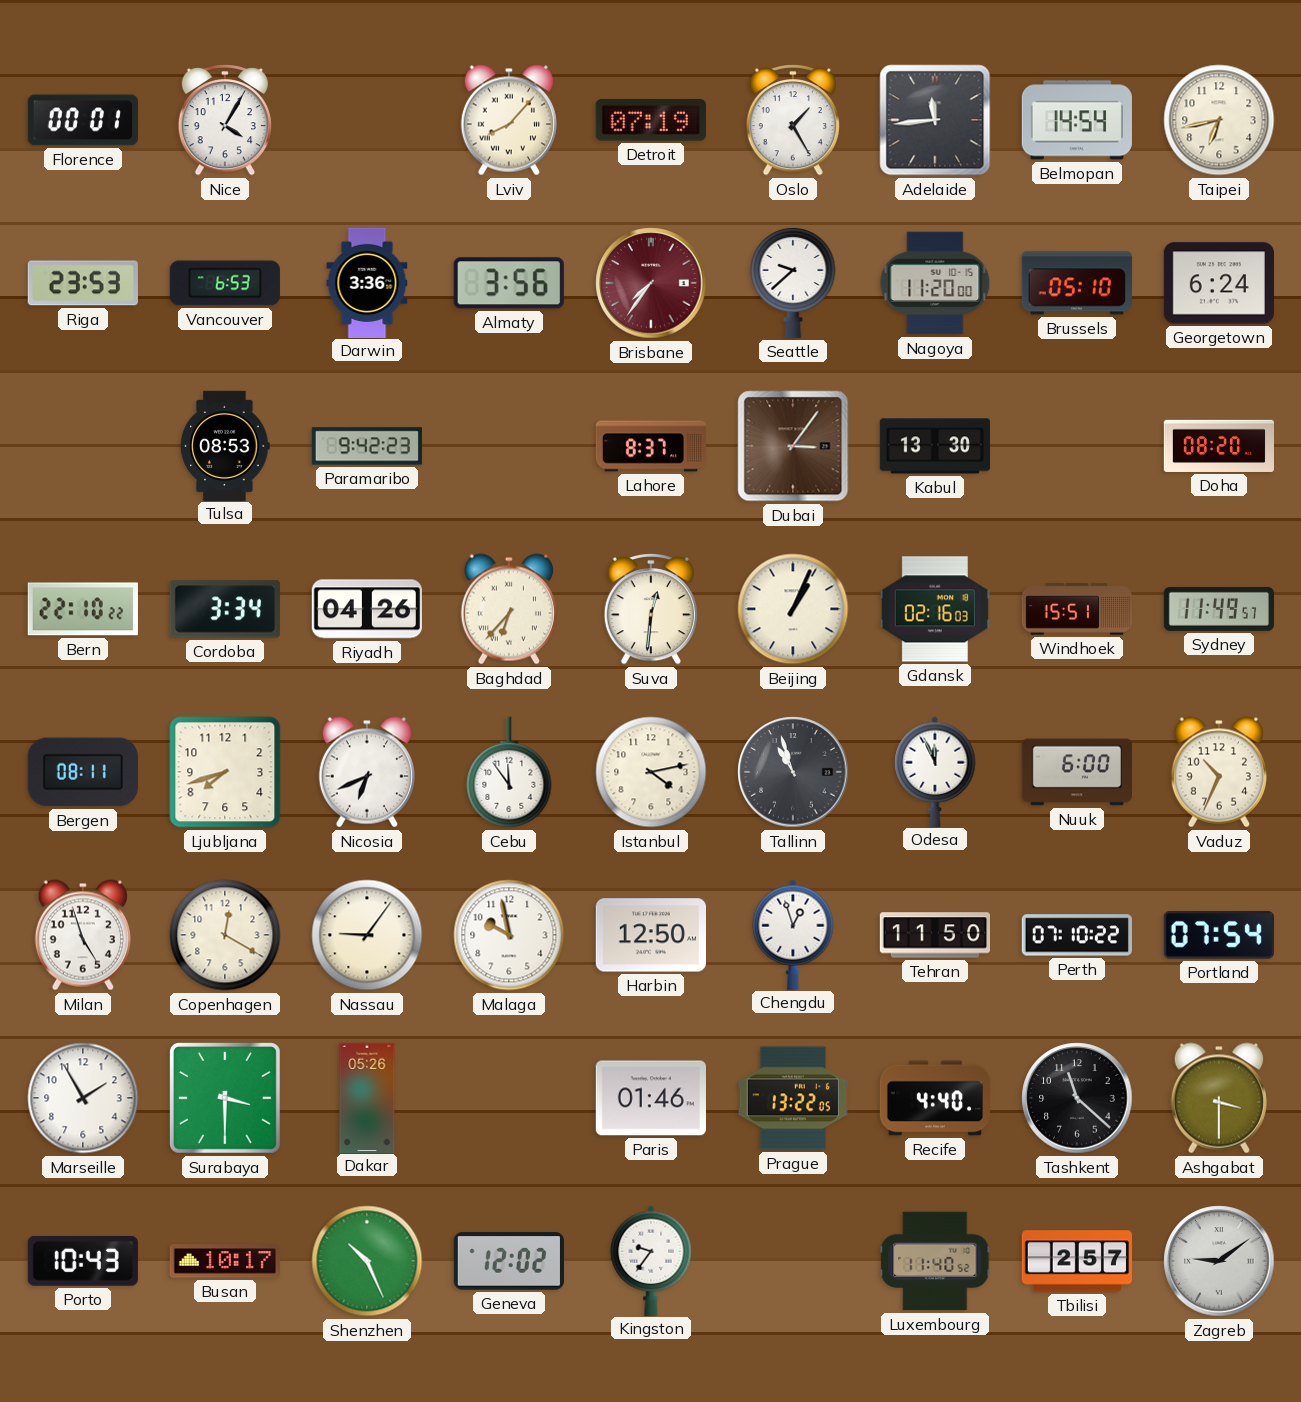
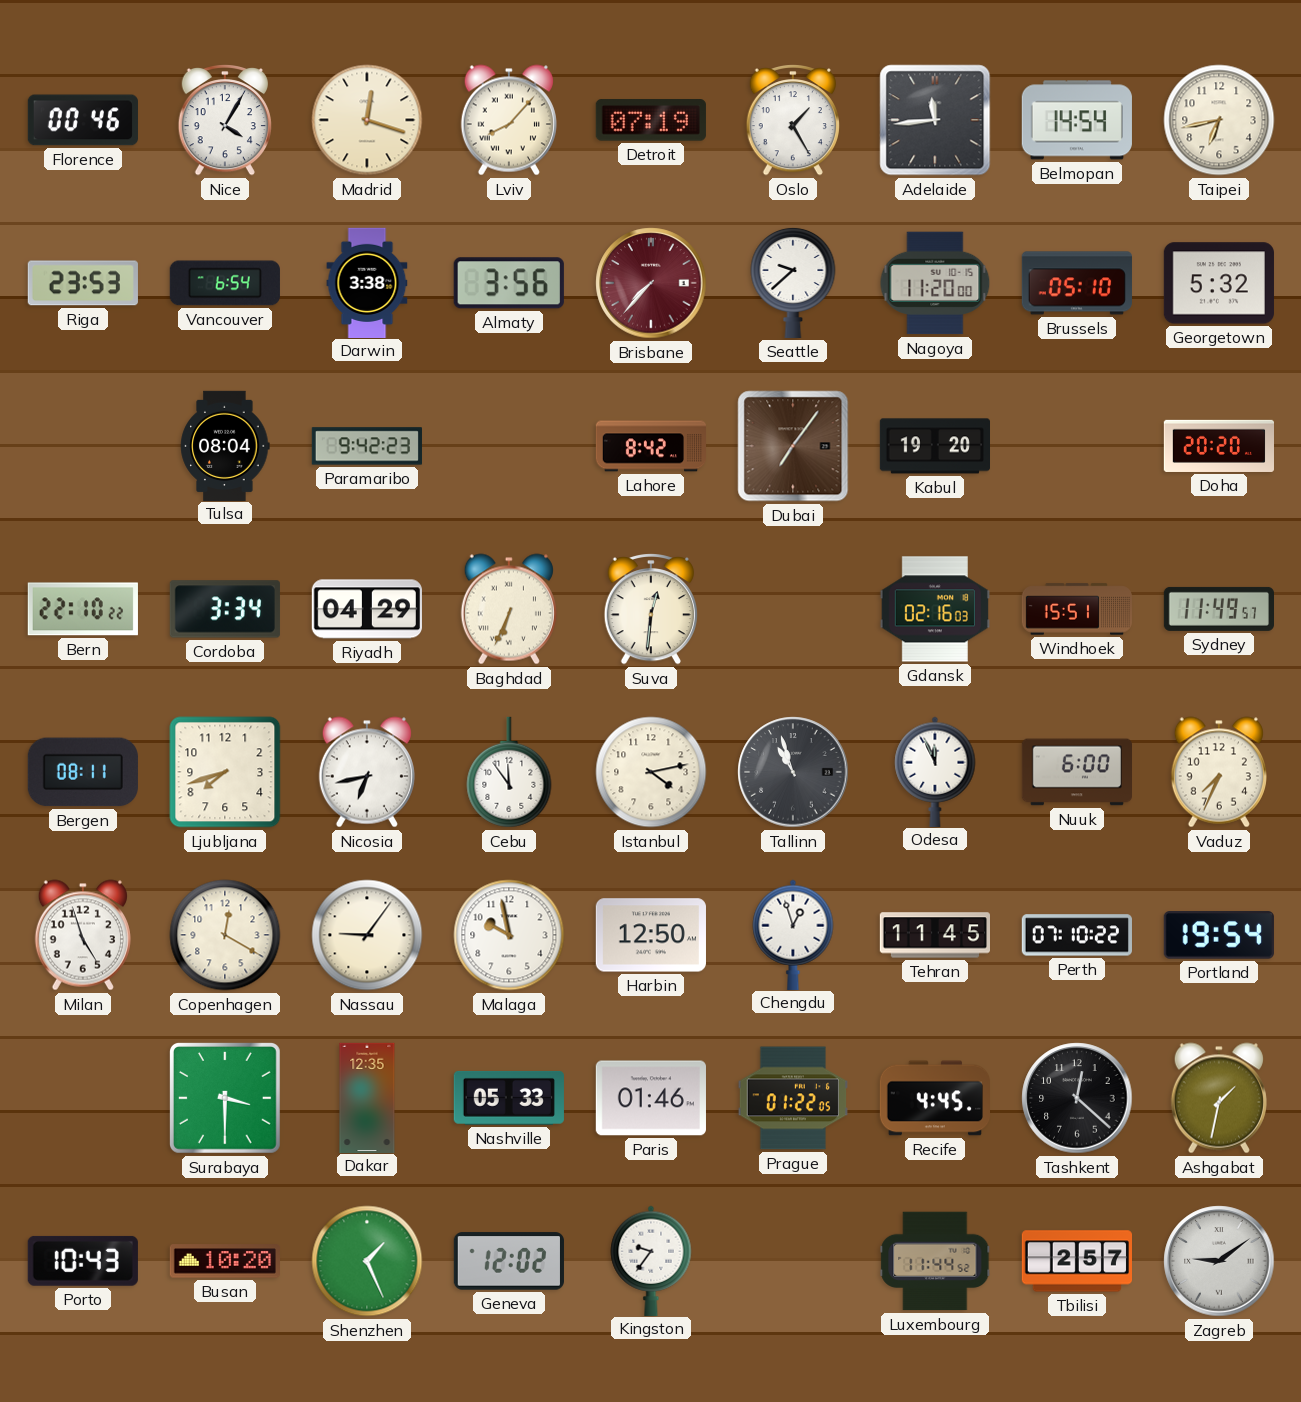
Florence: 00:01 -> 00:46
Madrid: none -> 12:18
Vancouver: 6:53 -> 6:54
Darwin: 3:36 -> 3:38
Brisbane: 7:36 -> 7:37
Georgetown: 6:24 -> 5:32
Tulsa: 08:53 -> 08:04
Lahore: 8:37 -> 8:42
Dubai: 3:06 -> 7:06
Kabul: 13:30 -> 19:20
Doha: 08:20 -> 20:20
Riyadh: 04:26 -> 04:29
Baghdad: 6:37 -> 6:34
Beijing: 1:04 -> none
Nicosia: 6:41 -> 6:43
Vaduz: 10:34 -> 7:34
Tehran: 11:50 -> 11:45
Portland: 07:54 -> 19:54
Marseille: 1:55 -> none
Dakar: 05:26 -> 12:35
Nashville: none -> 05:33
Prague: 13:22 -> 01:22
Recife: 4:40 -> 4:45
Tashkent: 11:22 -> 12:22
Ashgabat: 3:30 -> 1:32
Busan: 10:17 -> 10:20
Shenzhen: 10:26 -> 1:26
Luxembourg: 11:40 -> 11:44
